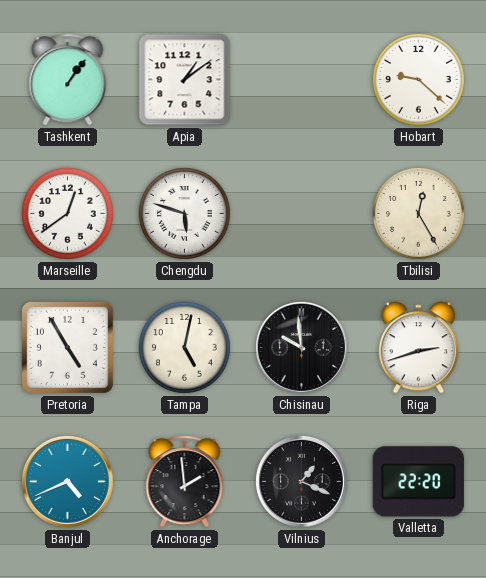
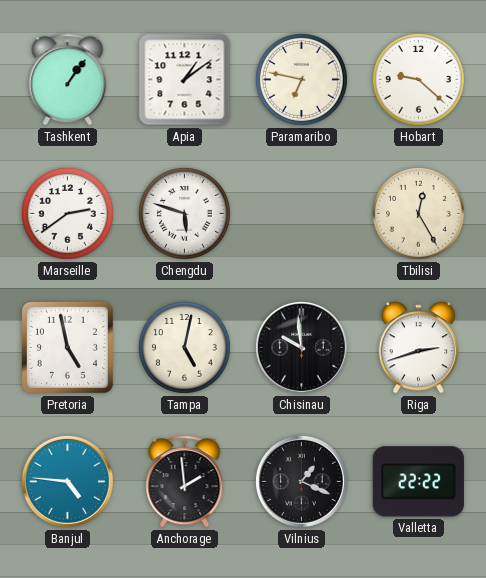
Paramaribo: none -> 6:47
Marseille: 12:39 -> 2:39
Pretoria: 4:55 -> 4:58
Banjul: 4:41 -> 4:46
Valletta: 22:20 -> 22:22
